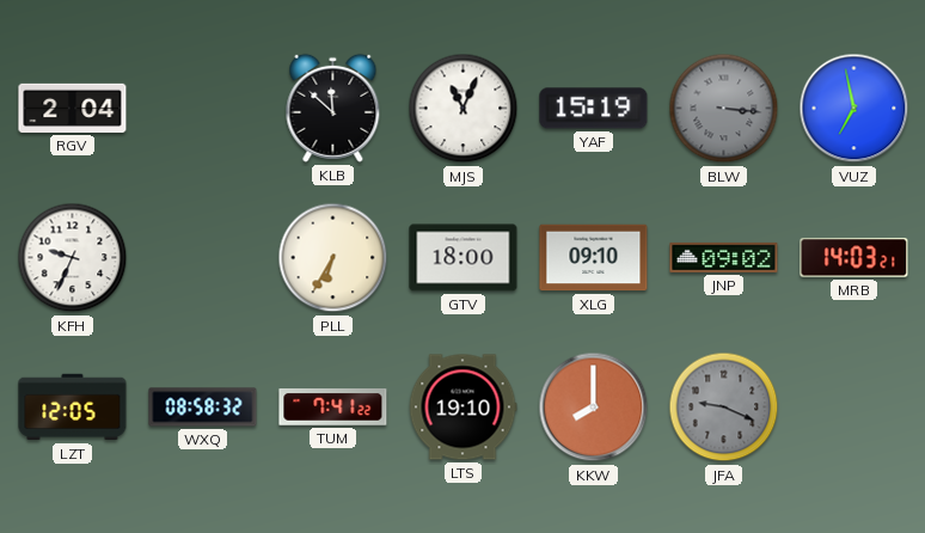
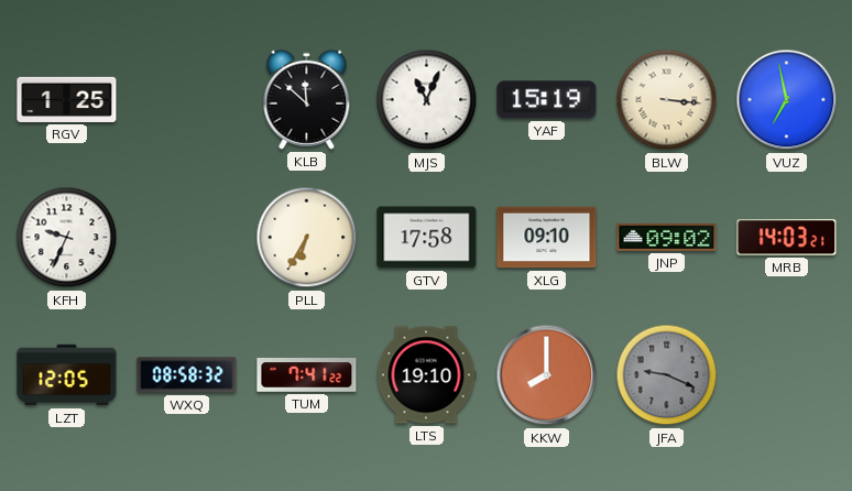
RGV: 2:04 -> 1:25
BLW dial: grey -> cream
GTV: 18:00 -> 17:58
